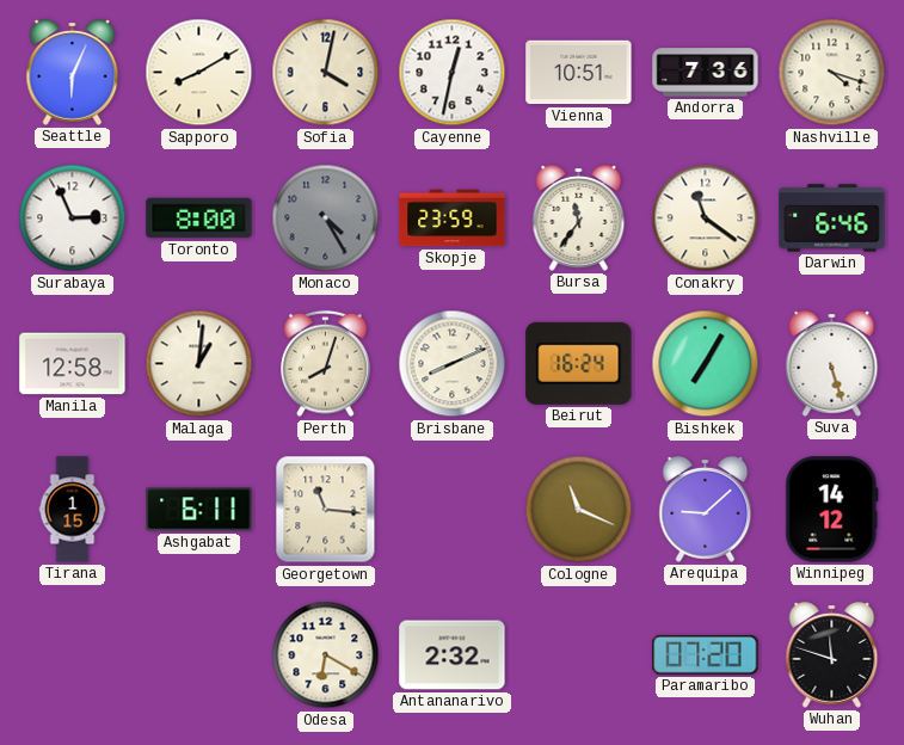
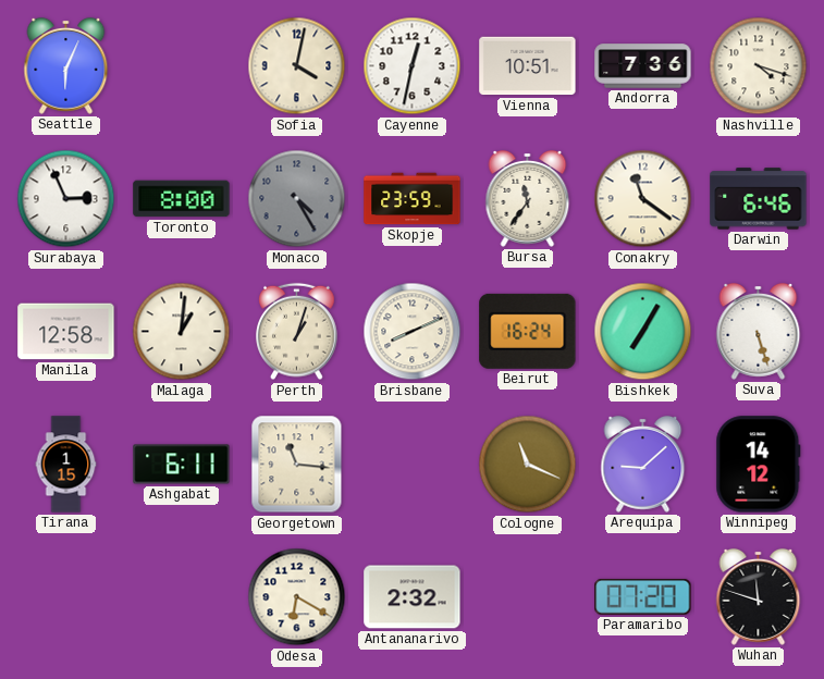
Sapporo: 8:10 -> none
Perth: 8:03 -> 1:03
